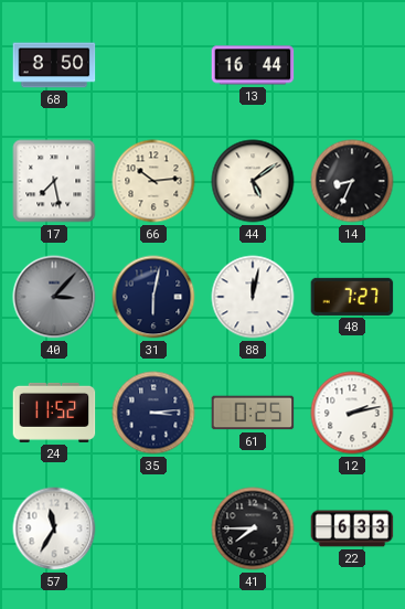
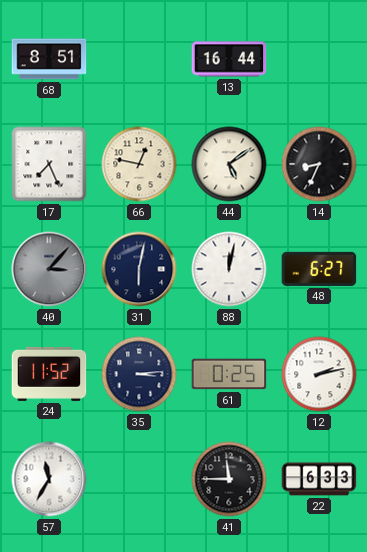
68: 8:50 -> 8:51
17: 7:28 -> 7:26
66: 10:14 -> 12:47
48: 7:27 -> 6:27
41: 7:45 -> 11:45
